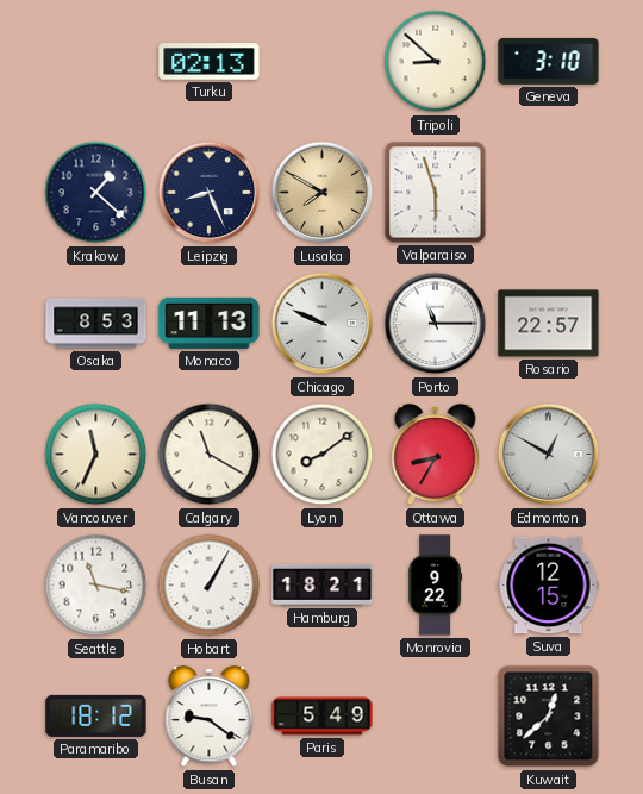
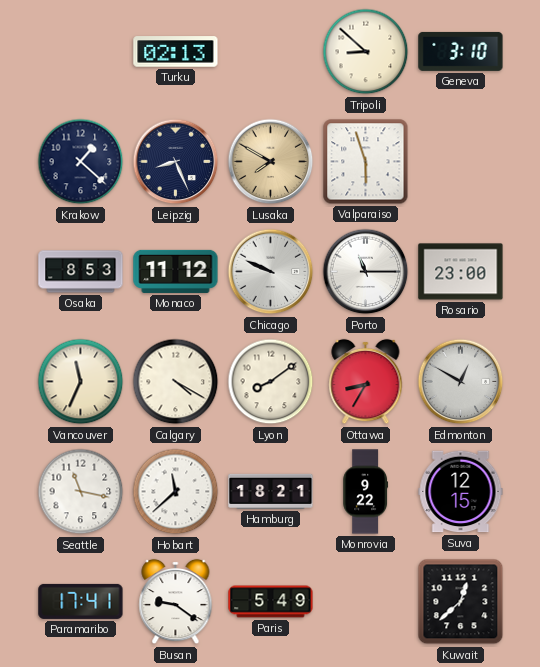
Monaco: 11:13 -> 11:12
Rosario: 22:57 -> 23:00
Calgary: 11:20 -> 4:20
Hobart: 1:05 -> 11:38
Paramaribo: 18:12 -> 17:41
